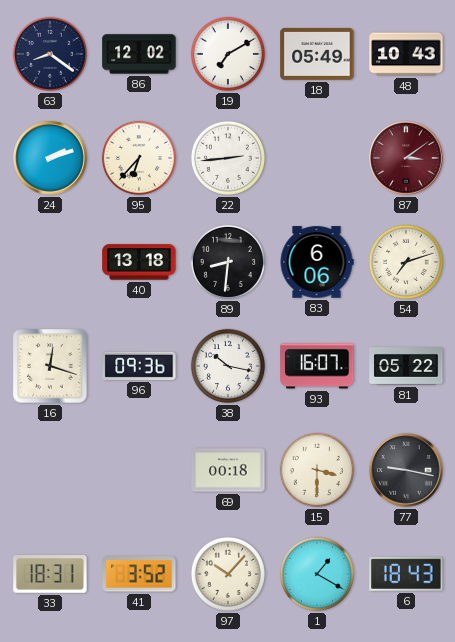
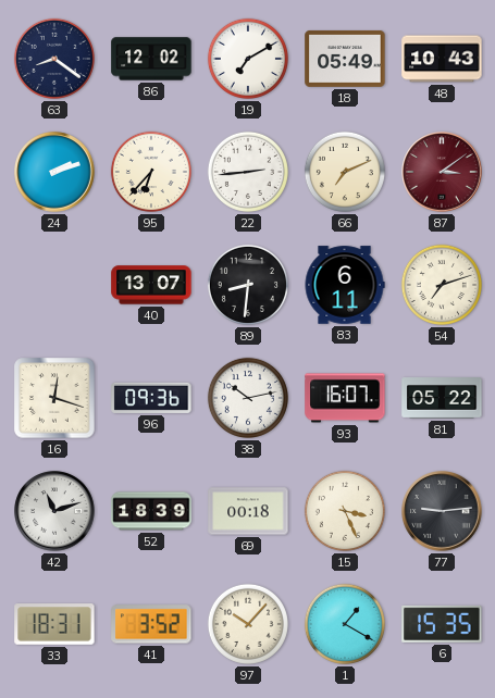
66: none -> 7:11
40: 13:18 -> 13:07
83: 6:06 -> 6:11
38: 10:17 -> 10:13
42: none -> 11:12
52: none -> 18:39
15: 3:30 -> 3:26
77: 9:17 -> 9:14
6: 18:43 -> 15:35
